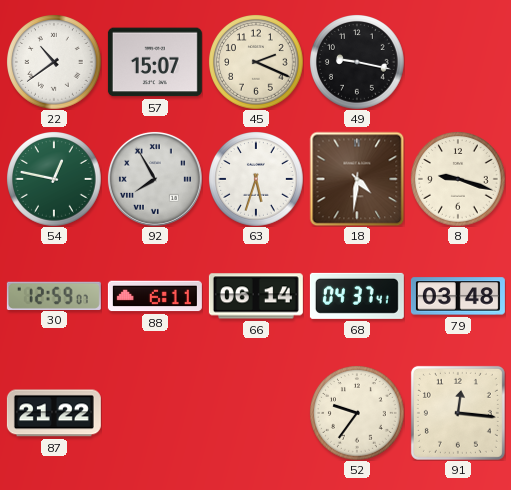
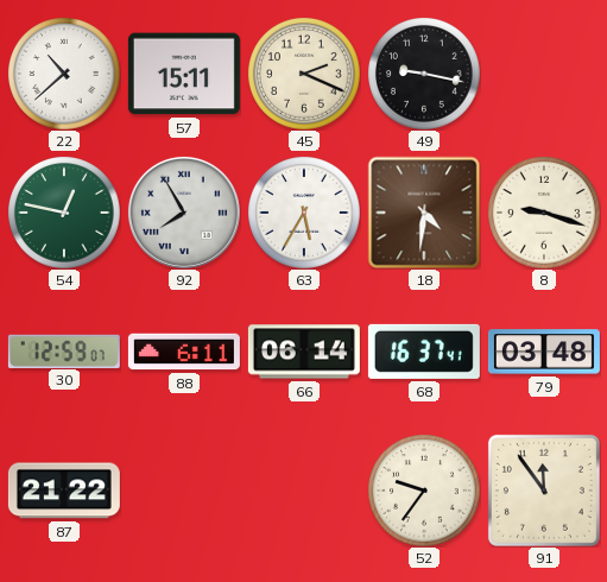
22: 10:39 -> 10:38
57: 15:07 -> 15:11
63: 5:33 -> 5:35
68: 04:37 -> 16:37
91: 12:16 -> 11:54
